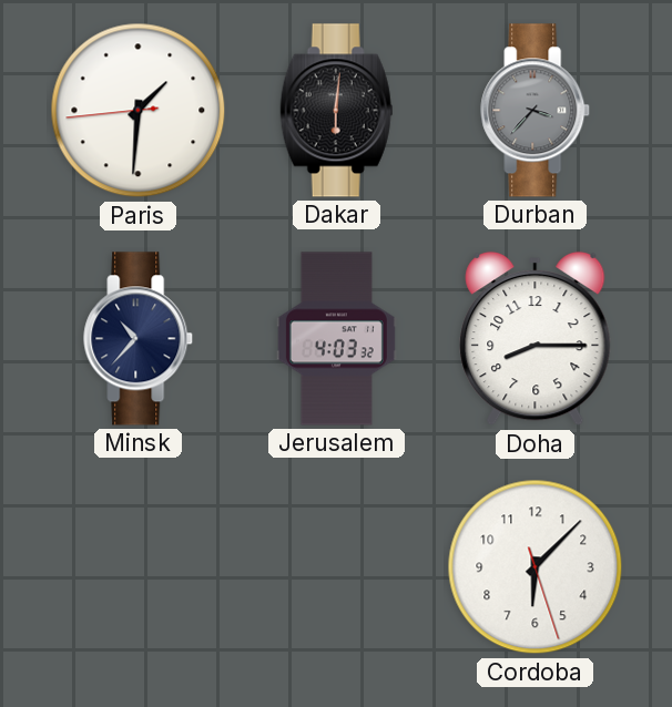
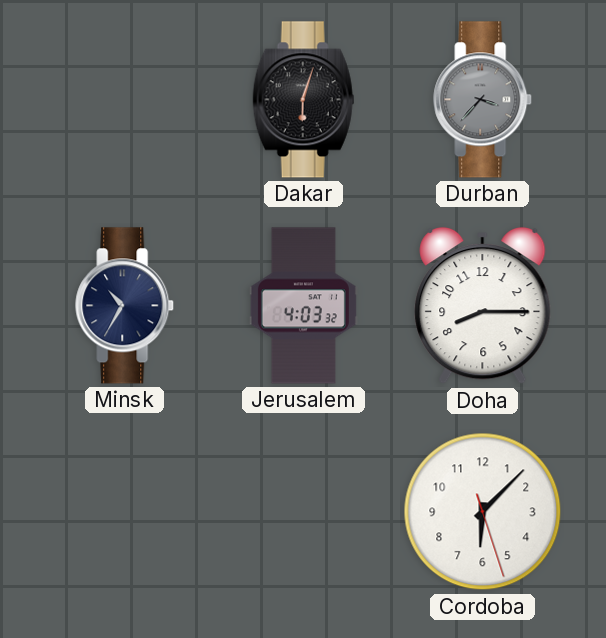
Paris: 1:30 -> none
Dakar: 6:01 -> 6:03
Minsk: 10:37 -> 10:35
